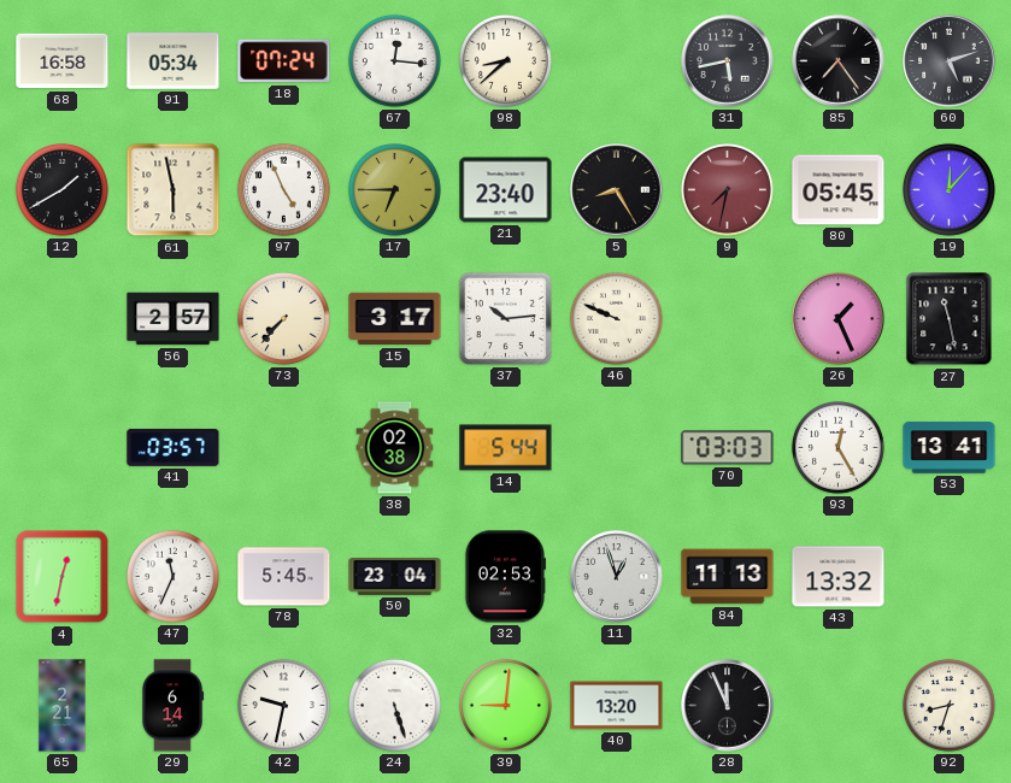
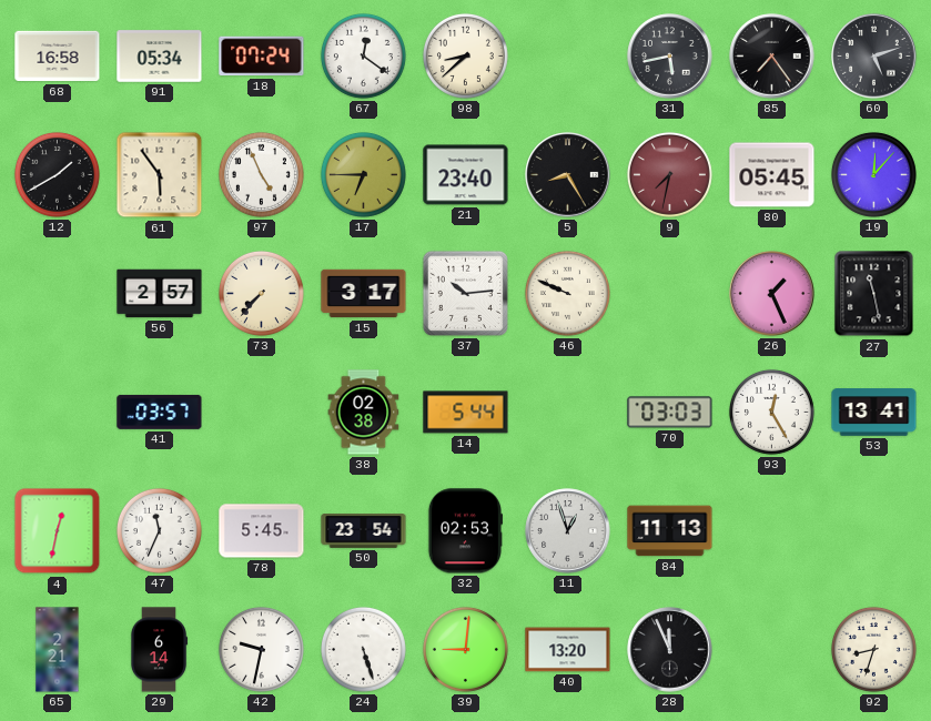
67: 12:16 -> 12:21
61: 5:58 -> 5:54
50: 23:04 -> 23:54
43: 13:32 -> none
